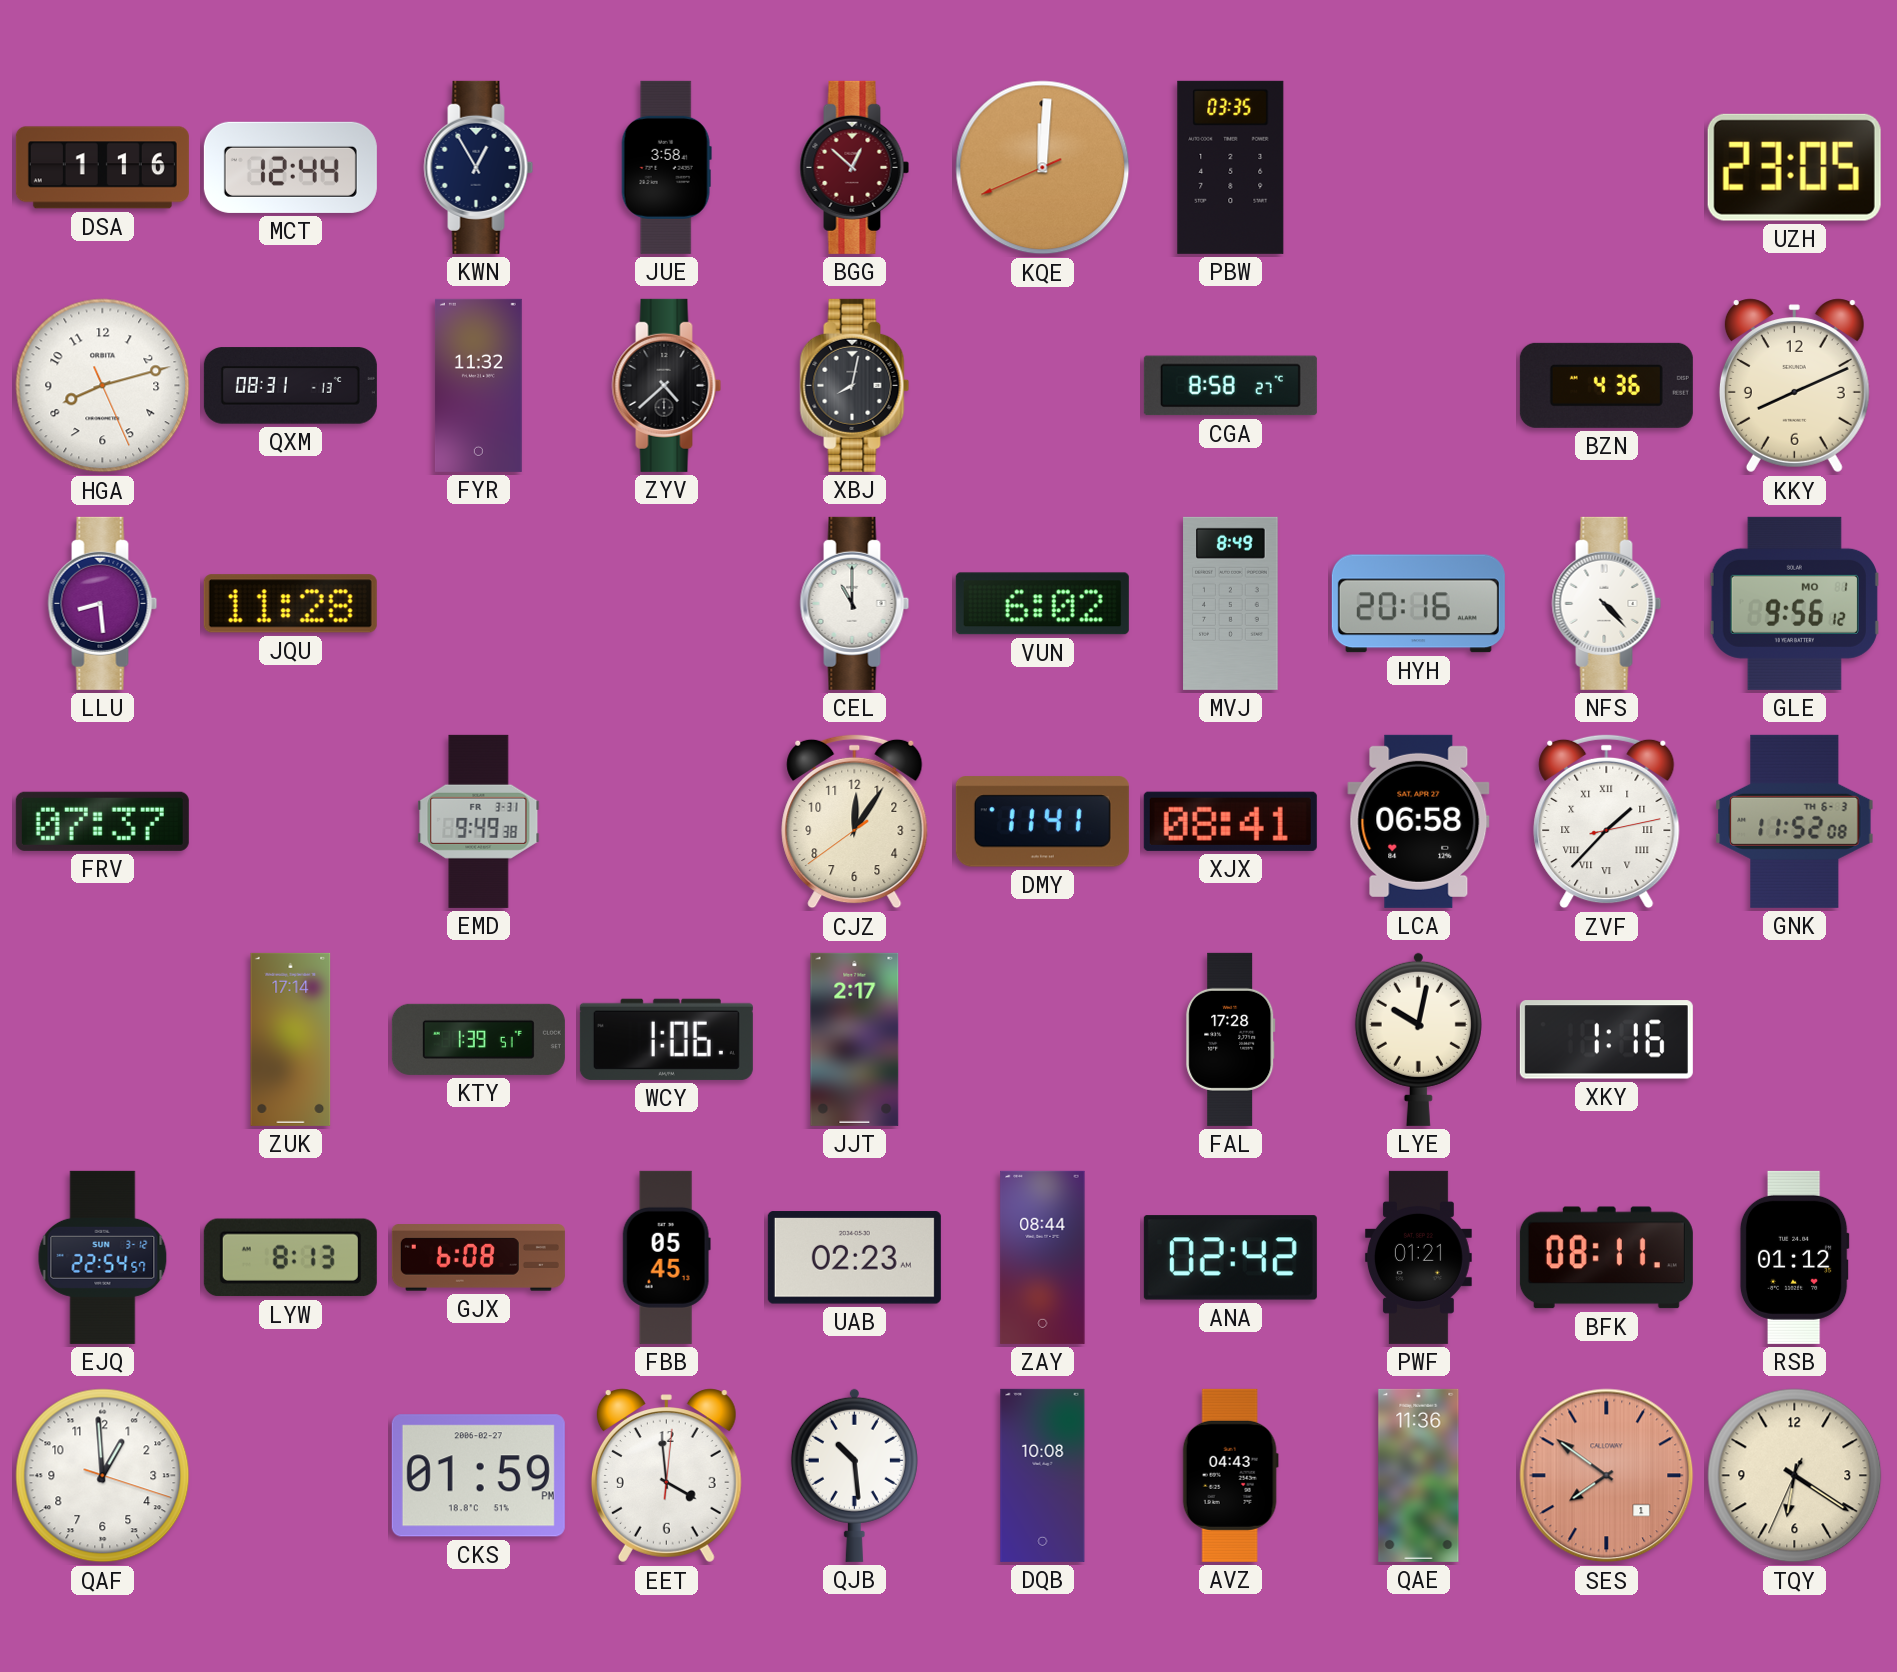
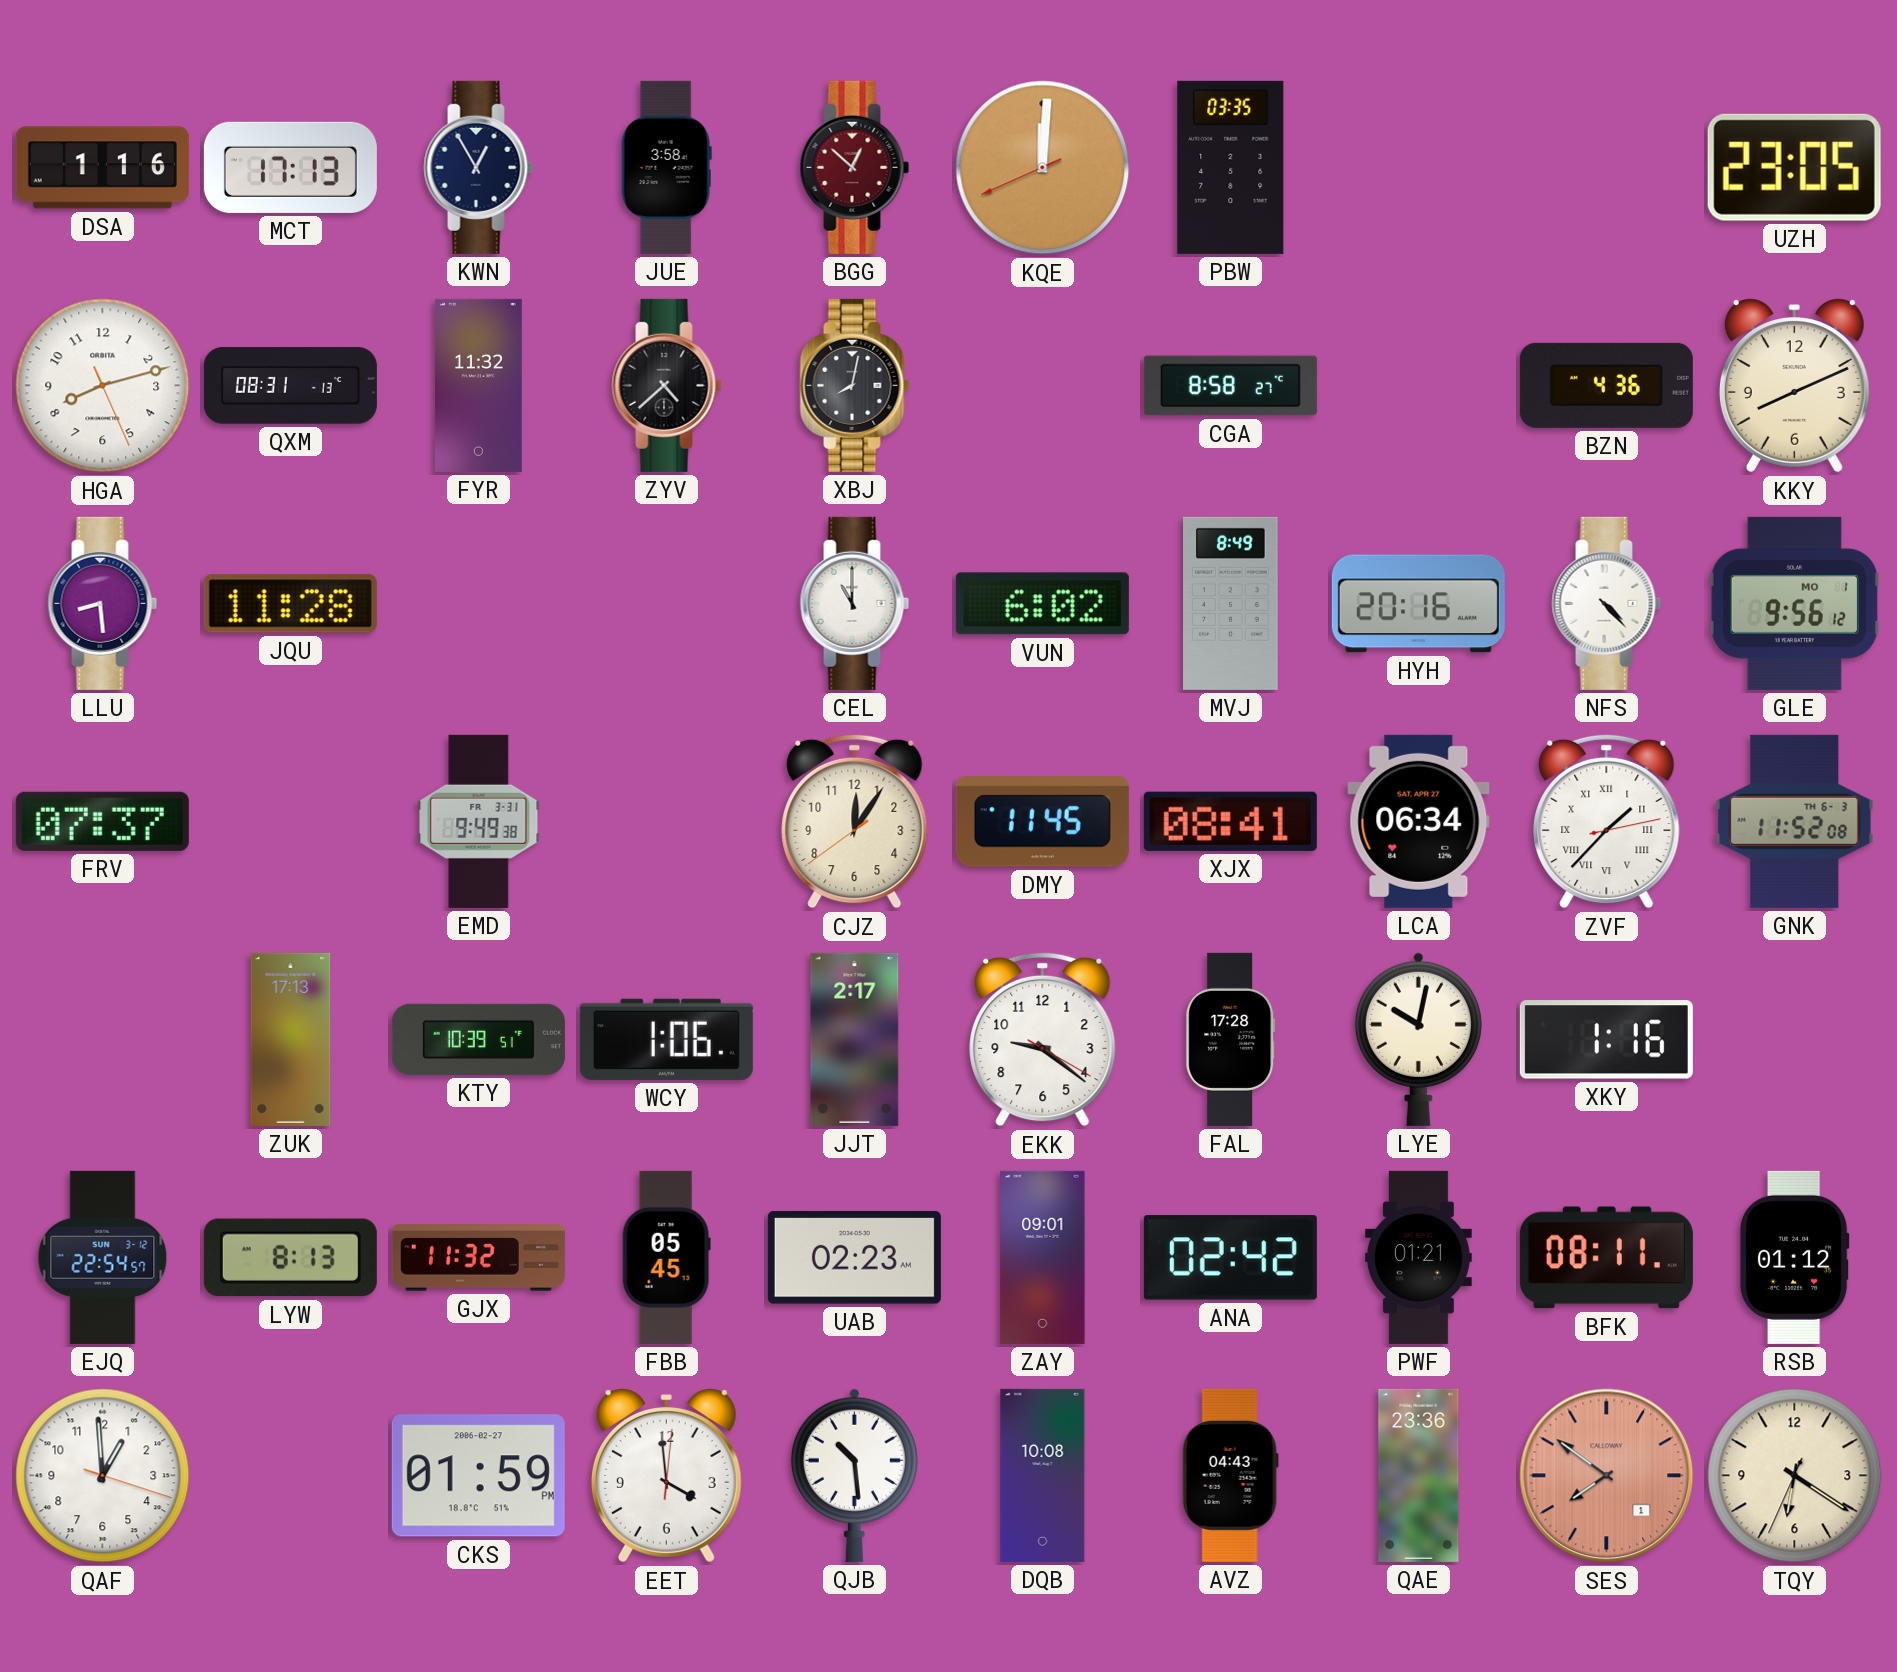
MCT: 12:44 -> 17:13
DMY: 11:41 -> 11:45
LCA: 06:58 -> 06:34
ZUK: 17:14 -> 17:13
KTY: 1:39 -> 10:39
EKK: none -> 9:21
GJX: 6:08 -> 11:32
ZAY: 08:44 -> 09:01
QAE: 11:36 -> 23:36
